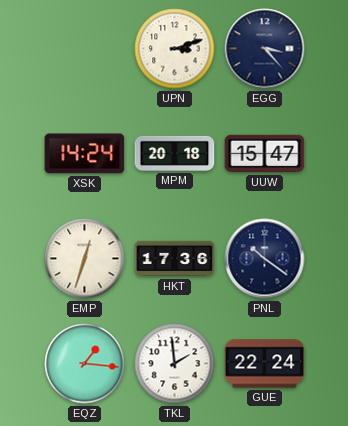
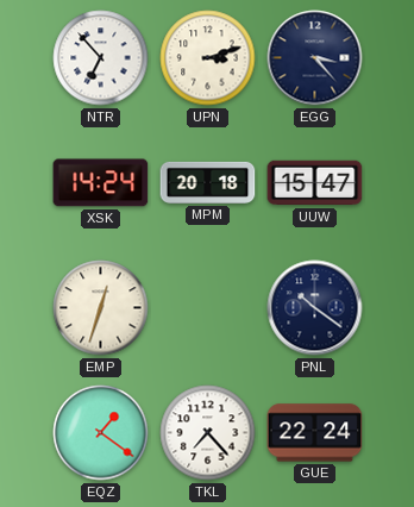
NTR: none -> 6:53
HKT: 17:36 -> none
EQZ: 1:16 -> 1:21
TKL: 1:59 -> 7:23
